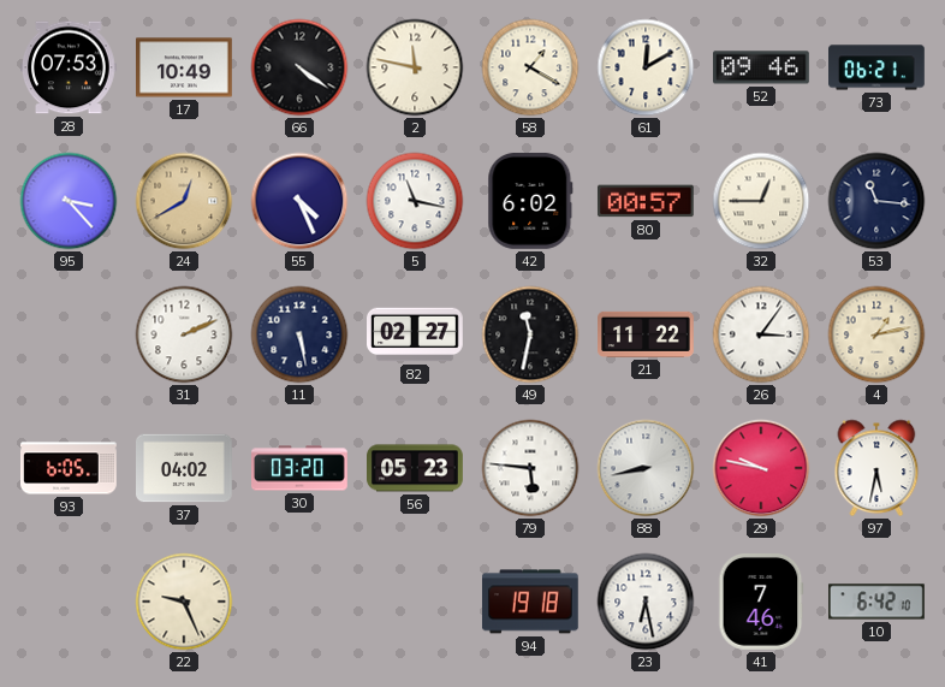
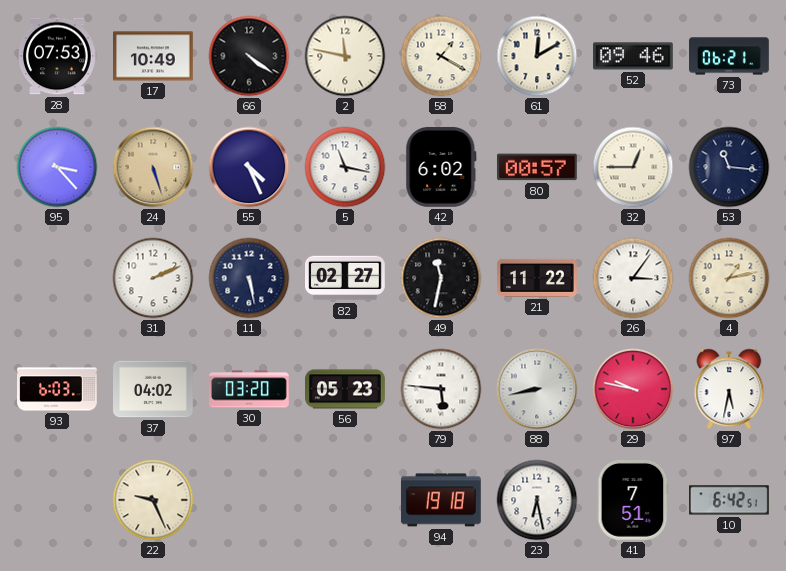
24: 12:40 -> 5:27
93: 6:05 -> 6:03
41: 7:46 -> 7:51
10: 6:42:10 -> 6:42:51
